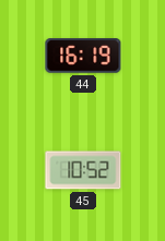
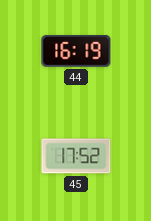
45: 10:52 -> 17:52
